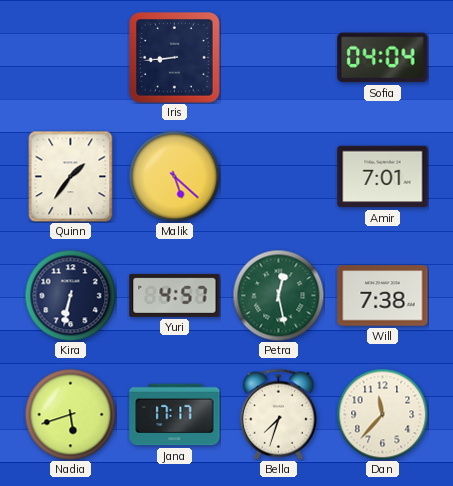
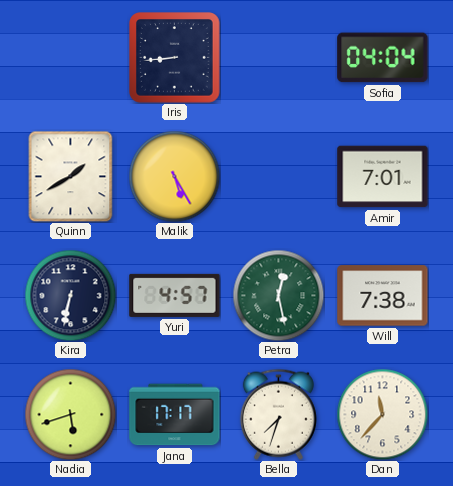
Quinn: 1:36 -> 1:40
Malik: 5:22 -> 5:25
